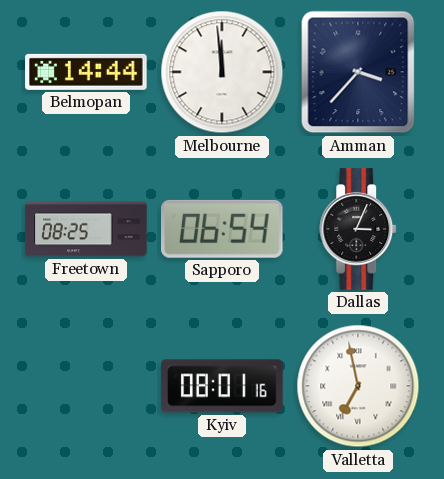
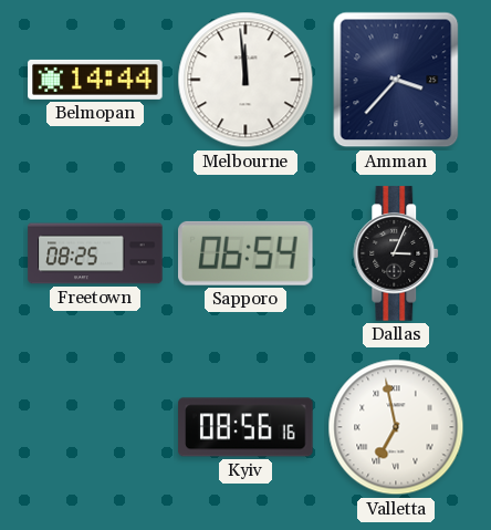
Kyiv: 08:01 -> 08:56
